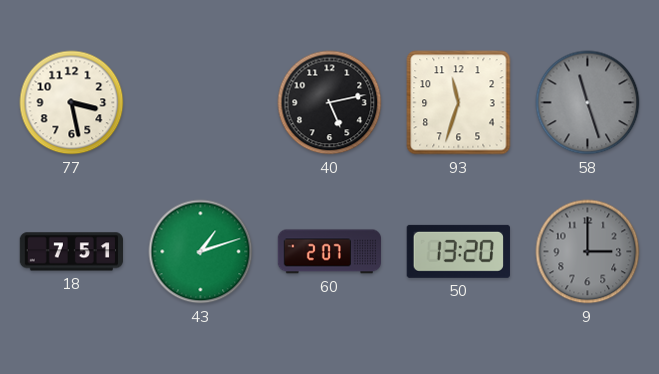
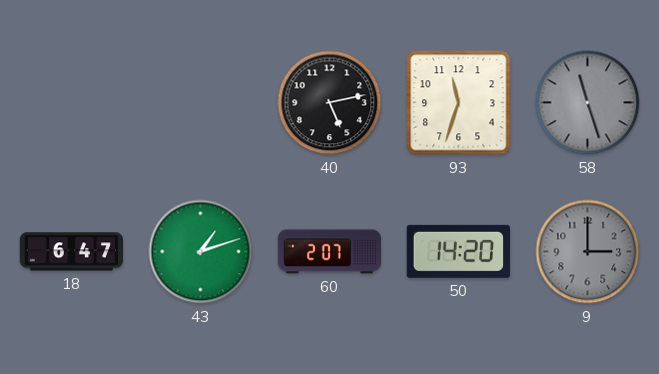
77: 3:28 -> none
18: 7:51 -> 6:47
50: 13:20 -> 14:20
